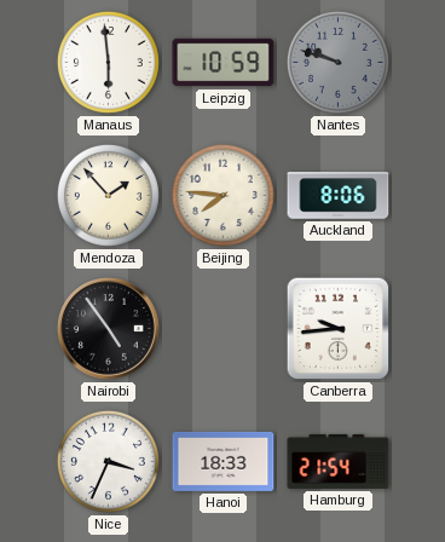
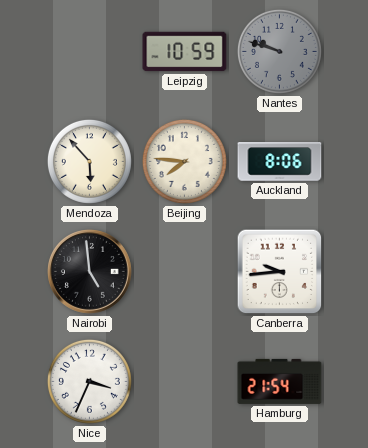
Manaus: 5:59 -> none
Mendoza: 1:53 -> 5:53
Nairobi: 4:54 -> 4:59
Hanoi: 18:33 -> none
